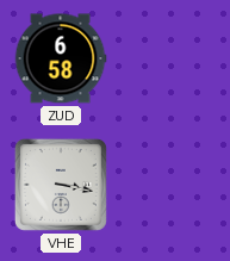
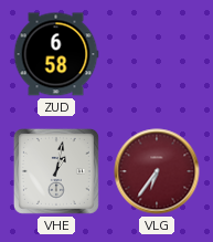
VHE: 3:17 -> 1:02
VLG: none -> 6:36
